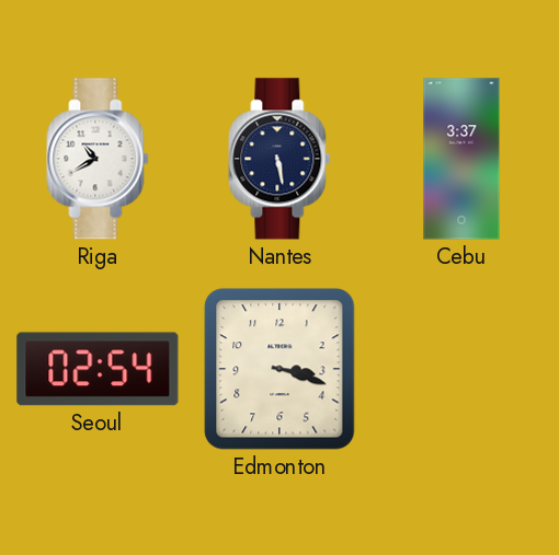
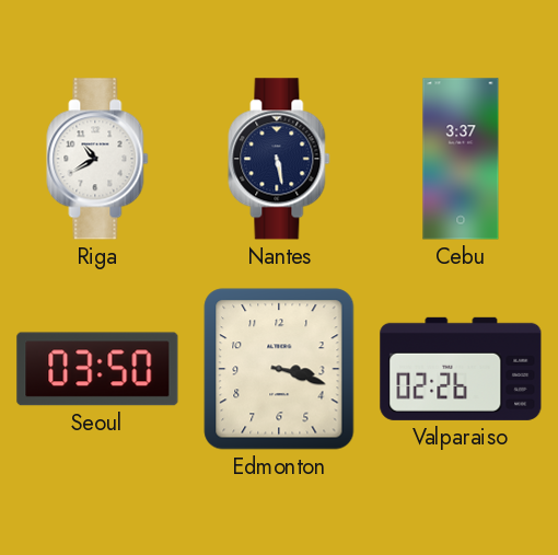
Seoul: 02:54 -> 03:50
Valparaiso: none -> 02:26
